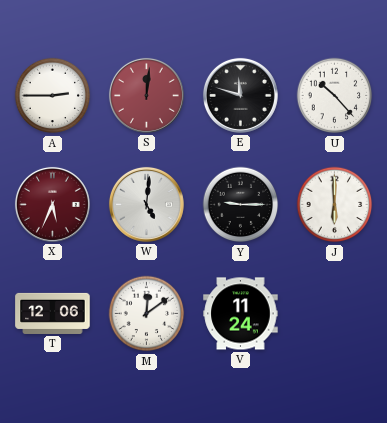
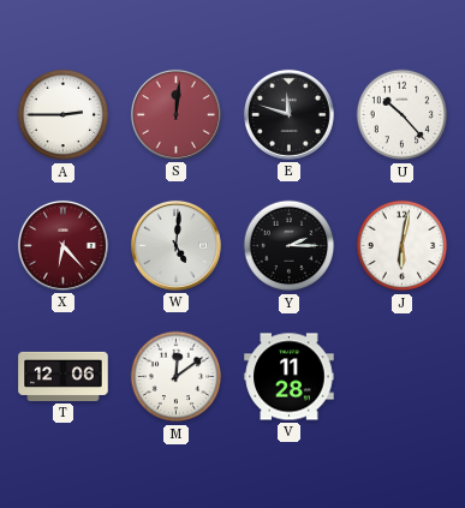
X: 5:34 -> 6:23
Y: 9:15 -> 2:15
J: 6:00 -> 6:02
V: 11:24 -> 11:28
